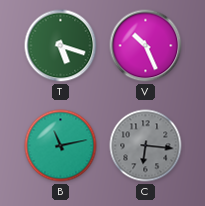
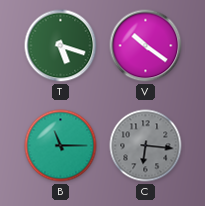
V: 10:26 -> 10:21
B: 11:13 -> 11:15
